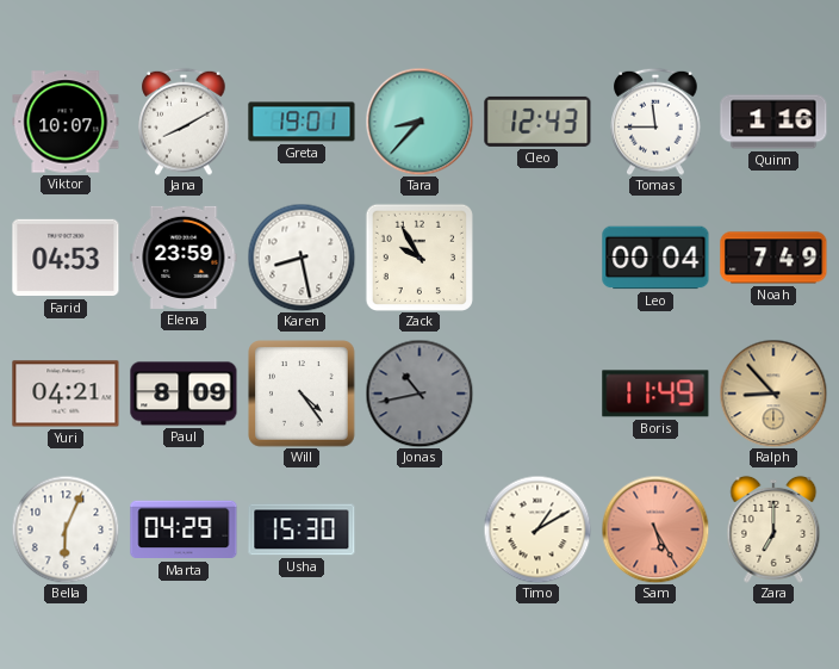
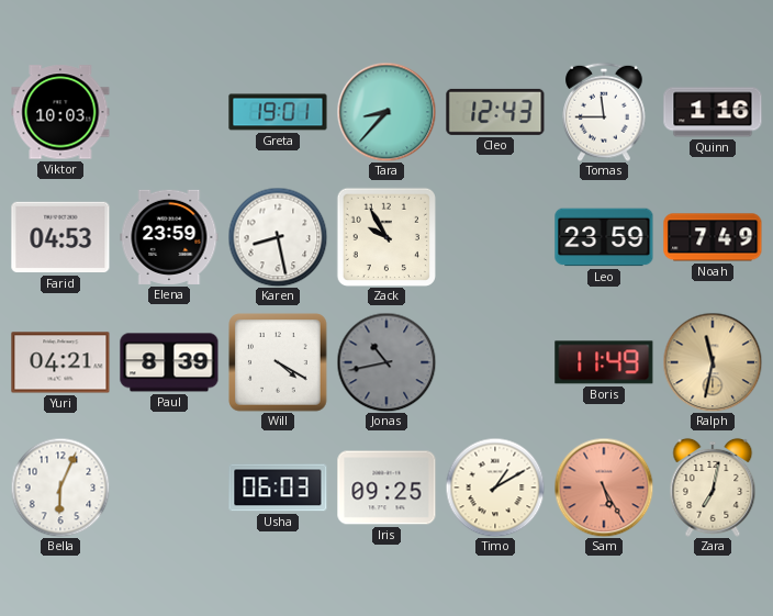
Viktor: 10:07 -> 10:03
Jana: 8:10 -> none
Leo: 00:04 -> 23:59
Paul: 8:09 -> 8:39
Will: 4:24 -> 4:20
Ralph: 8:53 -> 11:32
Marta: 04:29 -> none
Usha: 15:30 -> 06:03
Iris: none -> 09:25
Zara: 7:00 -> 7:02
